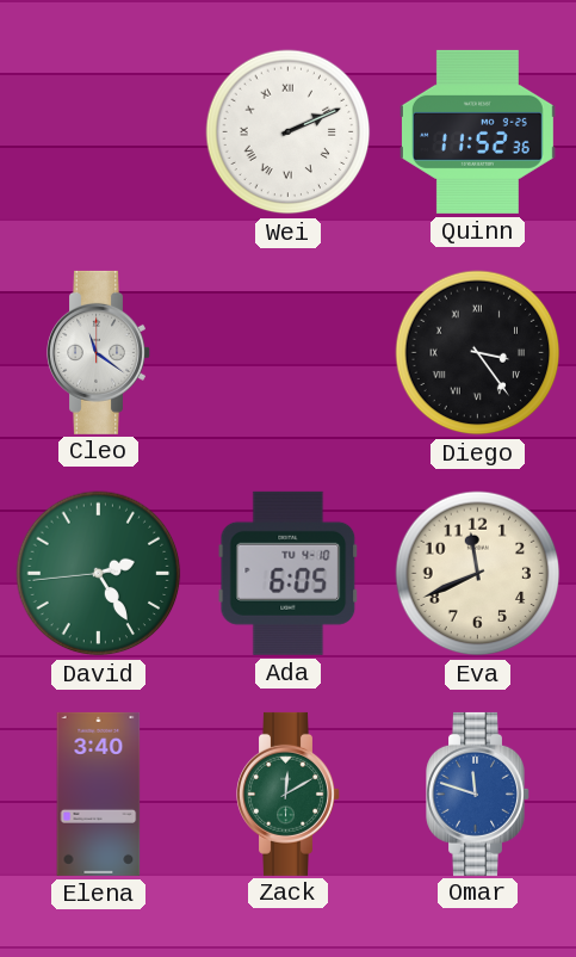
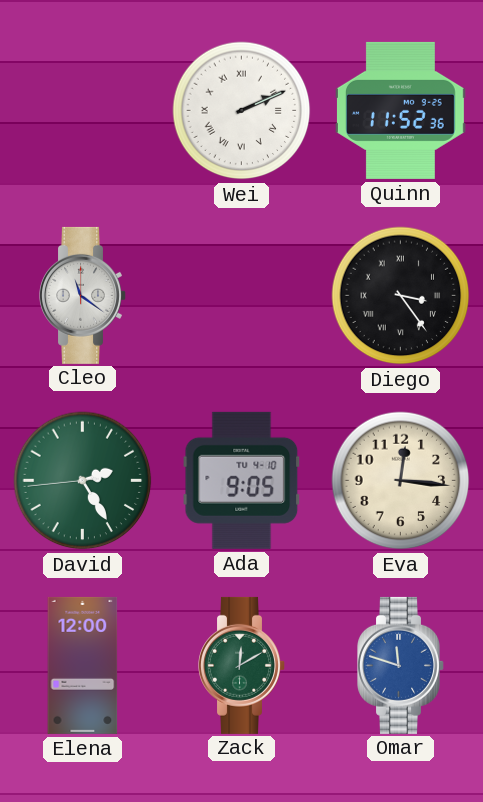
Ada: 6:05 -> 9:05
Eva: 11:41 -> 12:16
Elena: 3:40 -> 12:00
